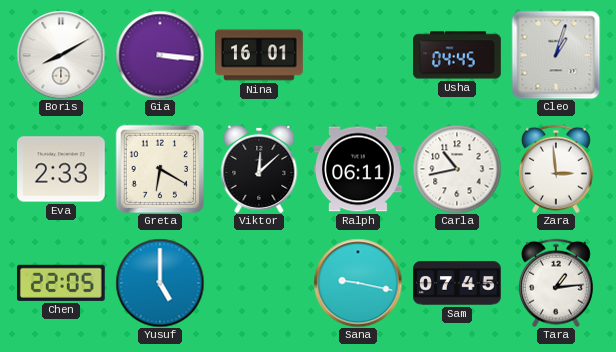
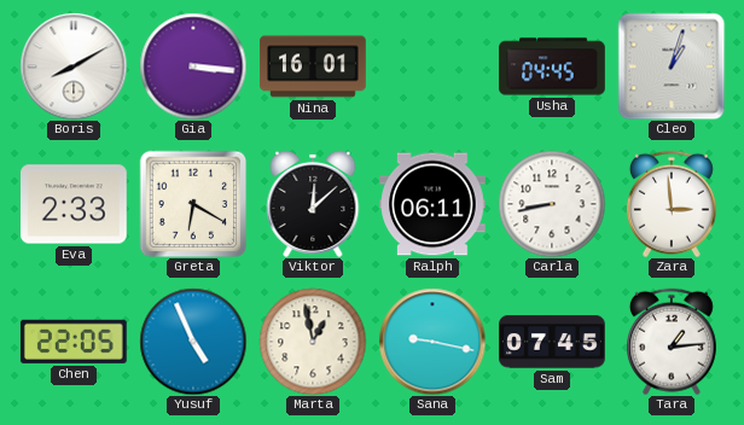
Carla: 10:43 -> 8:43
Yusuf: 5:00 -> 4:56
Marta: none -> 12:58
